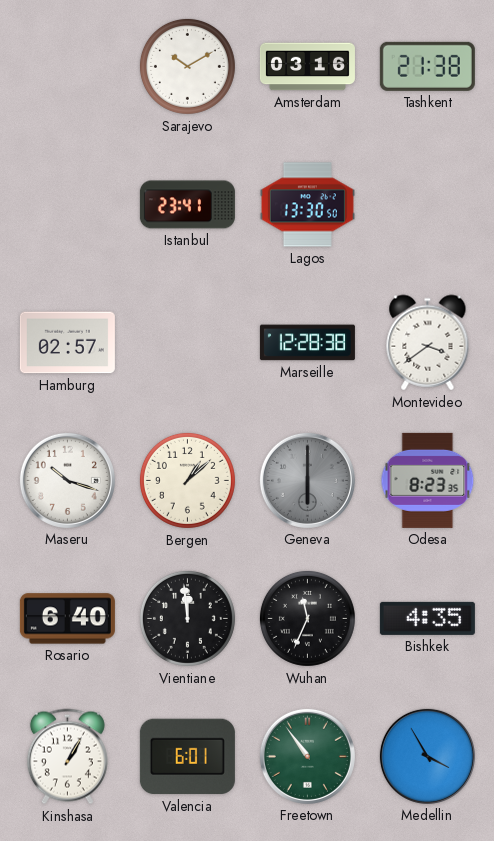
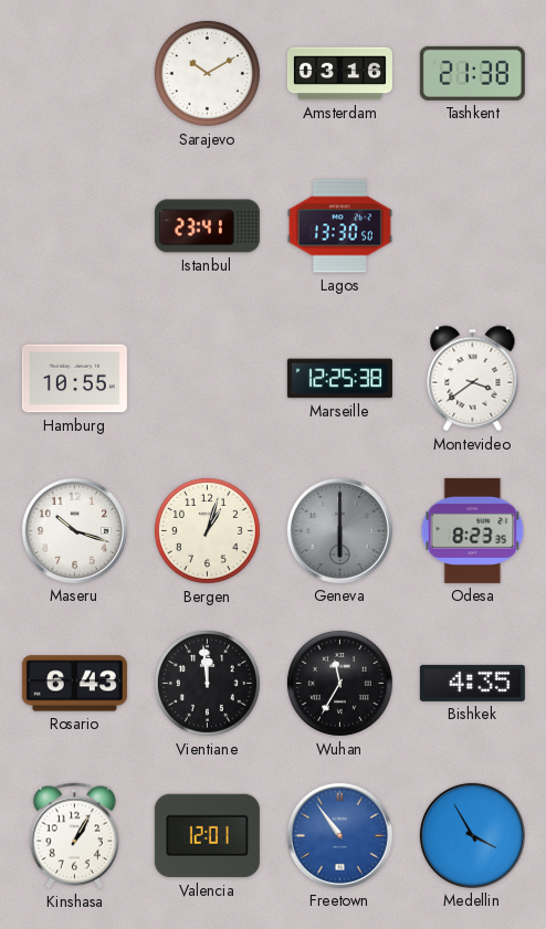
Hamburg: 02:57 -> 10:55
Marseille: 12:28 -> 12:25
Bergen: 1:08 -> 1:03
Rosario: 6:40 -> 6:43
Wuhan: 11:34 -> 11:35
Valencia: 6:01 -> 12:01
Freetown dial: green -> blue
